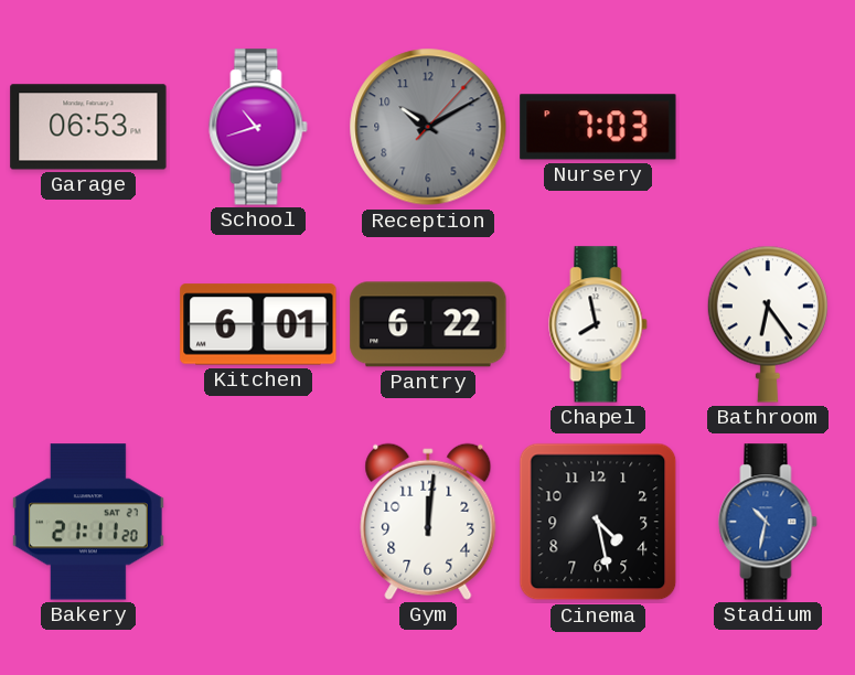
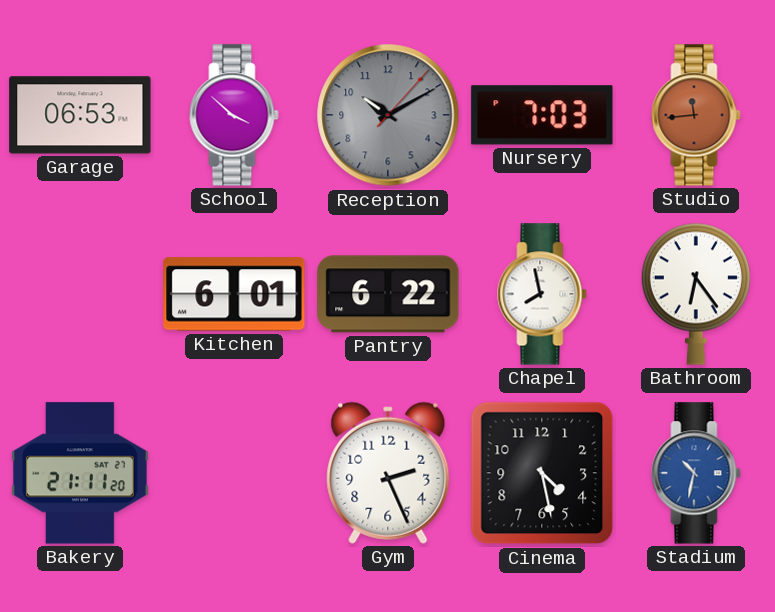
School: 10:42 -> 3:52
Studio: none -> 11:44
Gym: 12:01 -> 2:26
